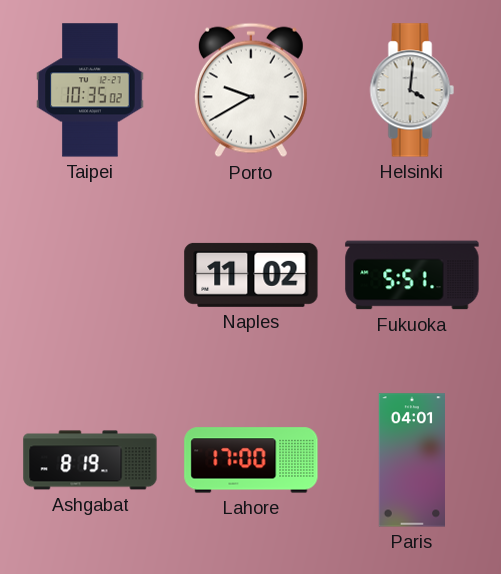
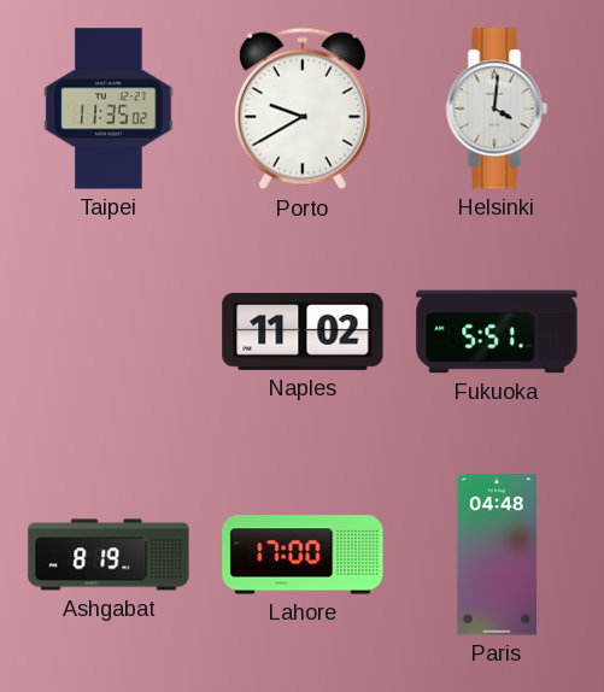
Taipei: 10:35 -> 11:35
Paris: 04:01 -> 04:48
